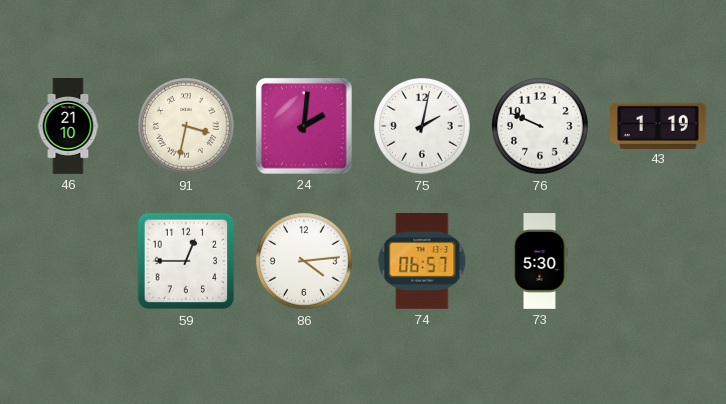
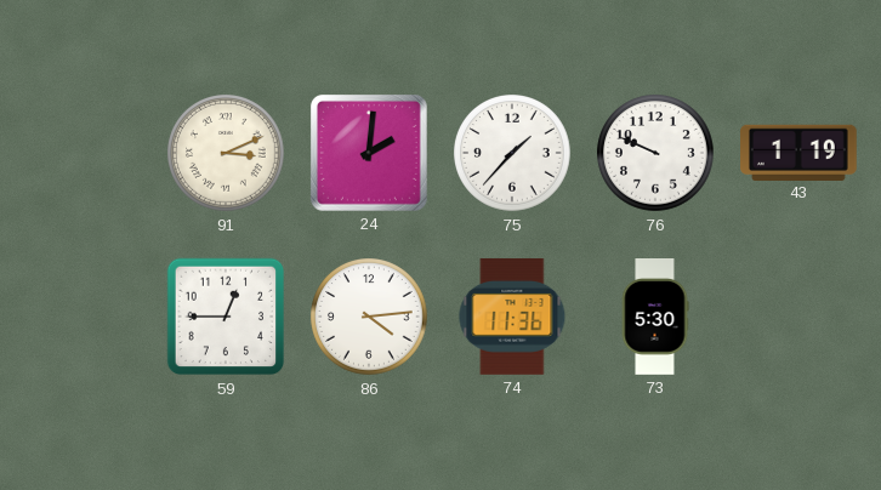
46: 21:10 -> none
91: 3:32 -> 3:11
75: 2:02 -> 1:37
74: 06:57 -> 11:36
